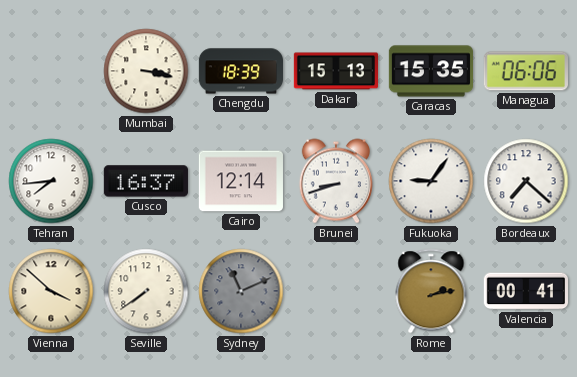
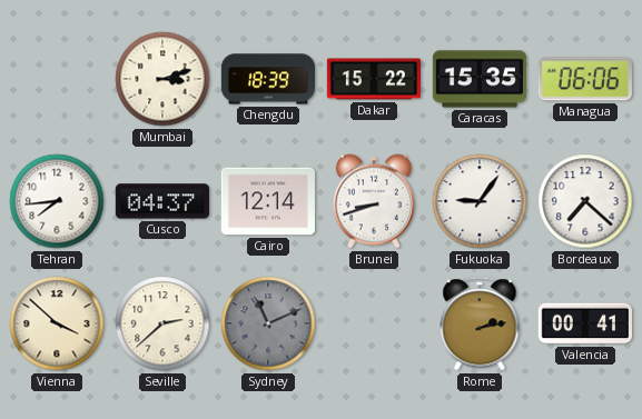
Mumbai: 3:17 -> 3:12
Dakar: 15:13 -> 15:22
Cusco: 16:37 -> 04:37
Seville: 7:39 -> 2:38
